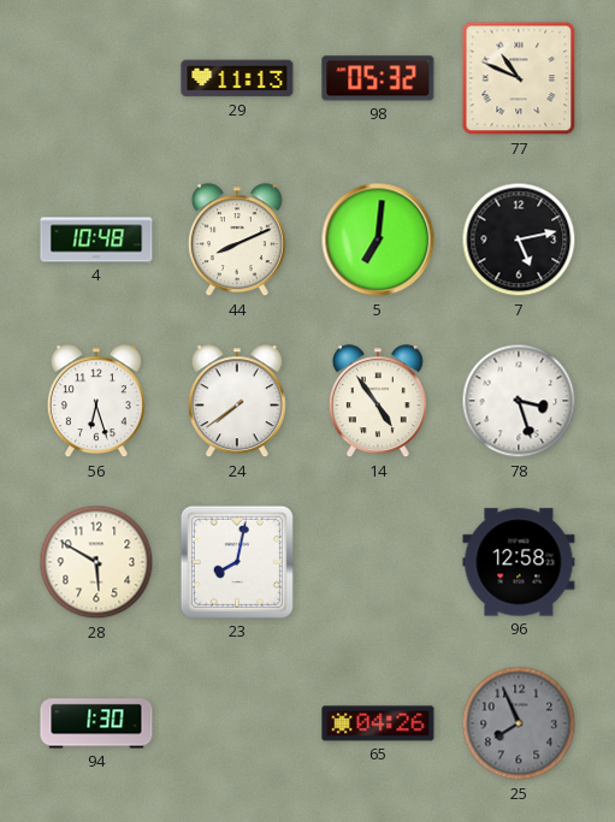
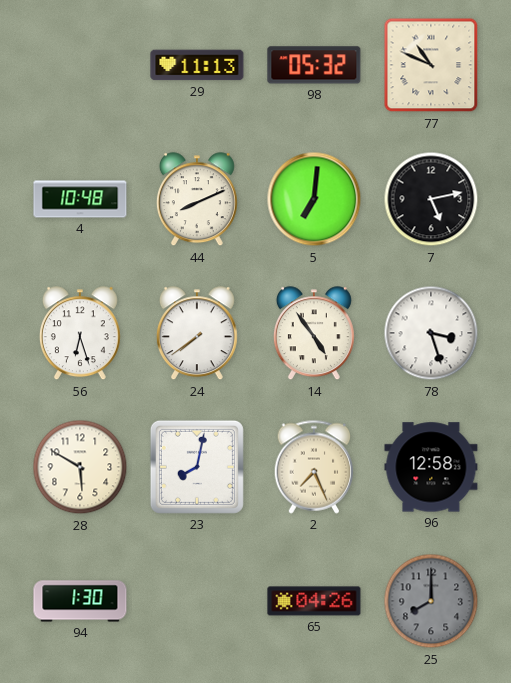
2: none -> 7:26
25: 7:56 -> 8:00
